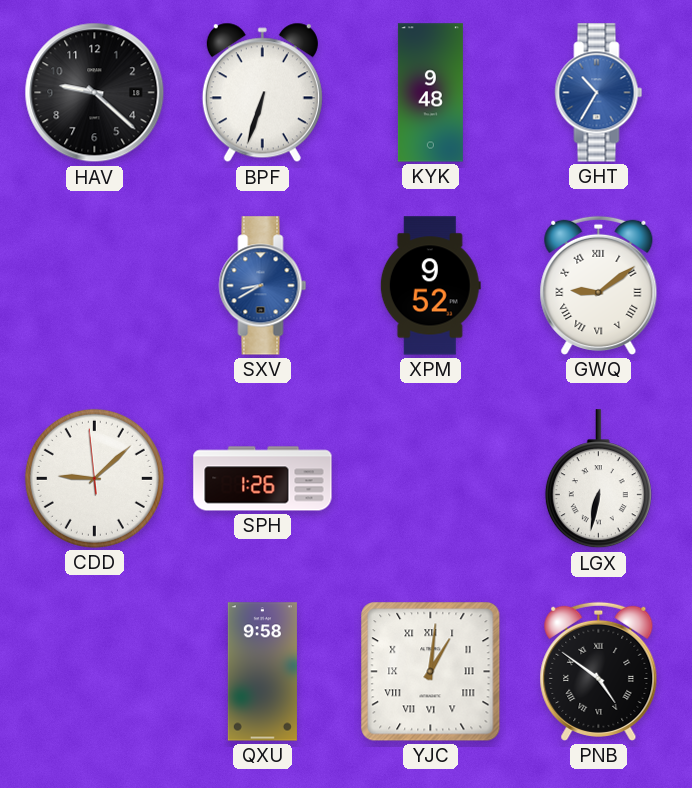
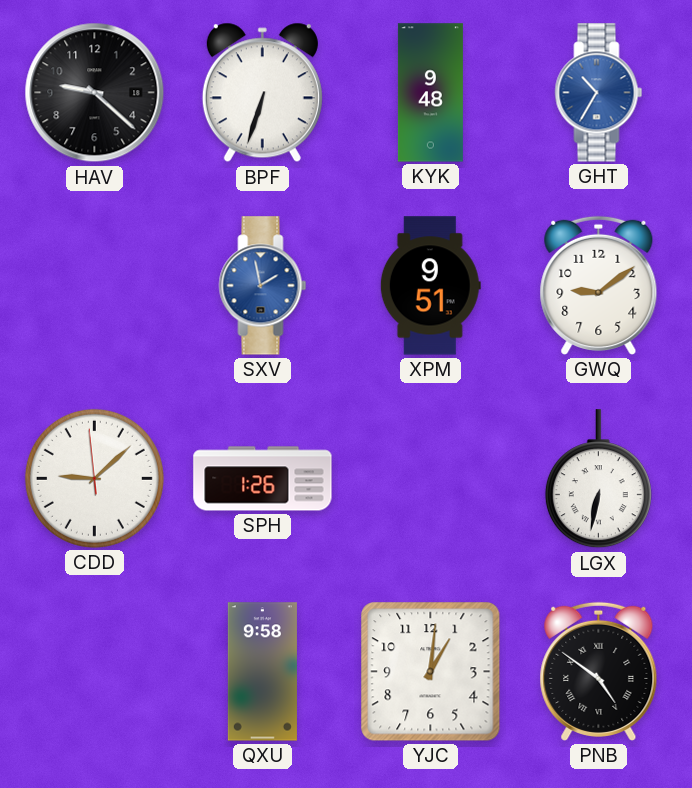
SXV: 8:40 -> 1:58
XPM: 9:52 -> 9:51
GWQ numerals: Roman -> Arabic
YJC numerals: Roman -> Arabic
